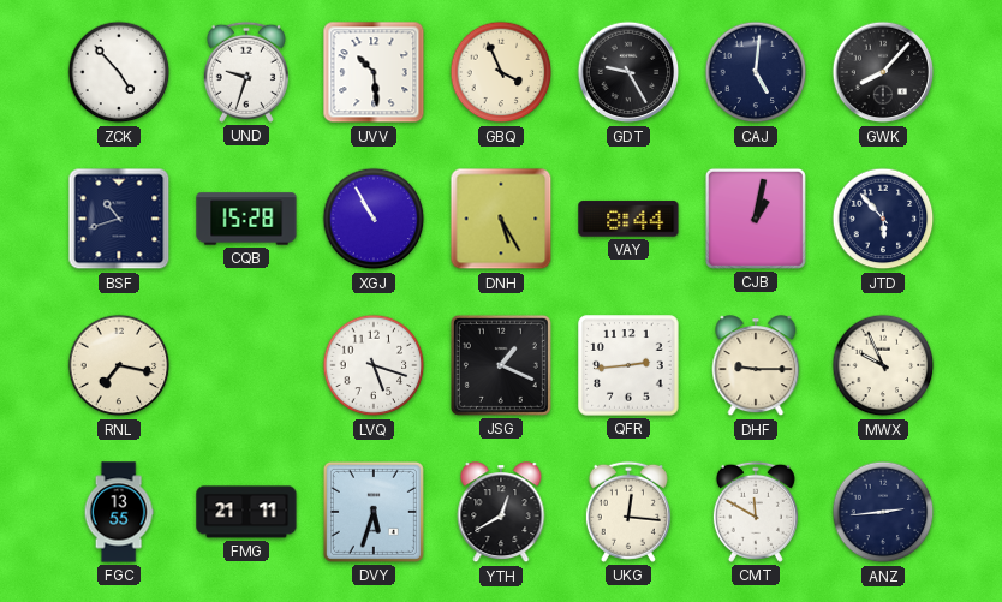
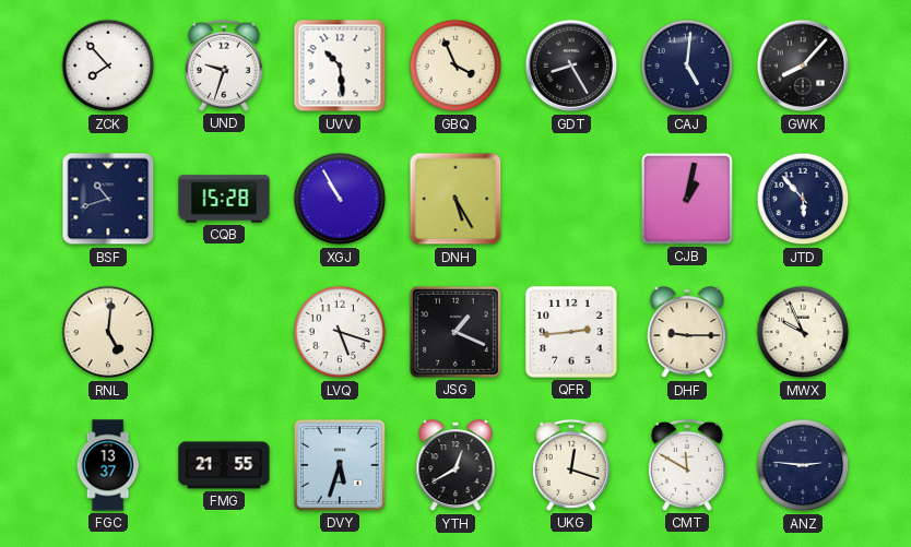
ZCK: 4:53 -> 7:53
GDT: 9:25 -> 8:25
VAY: 8:44 -> none
RNL: 7:17 -> 5:01
FGC: 13:55 -> 13:37
FMG: 21:11 -> 21:55
UKG: 12:16 -> 12:18
ANZ: 2:44 -> 2:46
